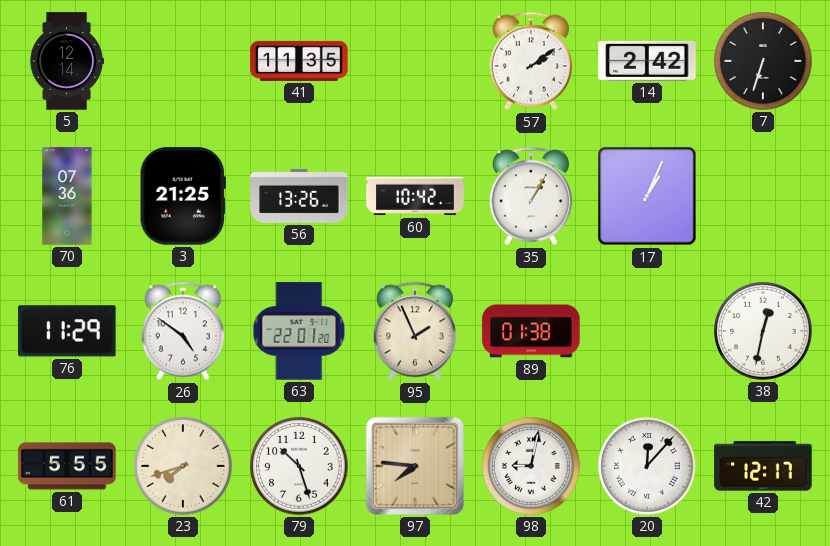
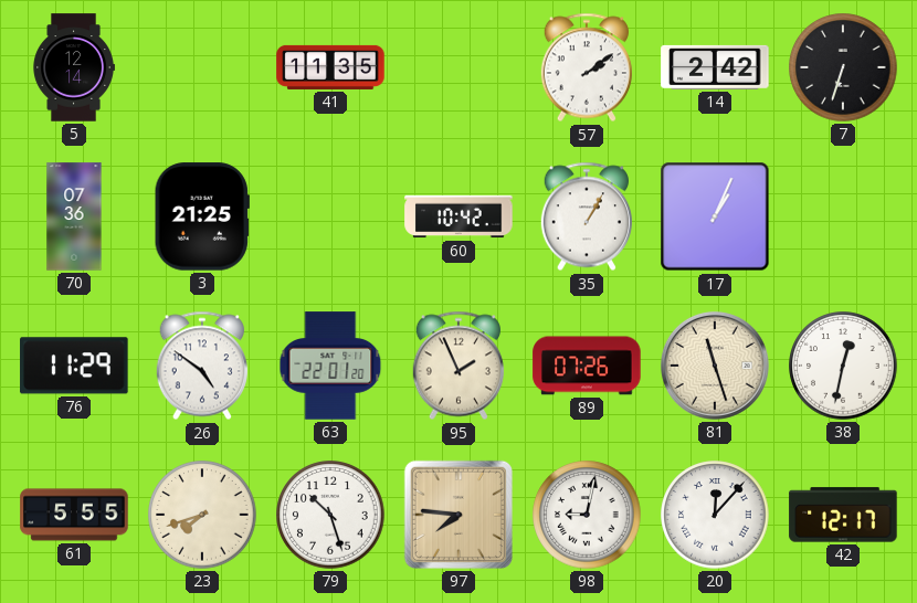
56: 13:26 -> none
89: 01:38 -> 07:26
81: none -> 11:27
